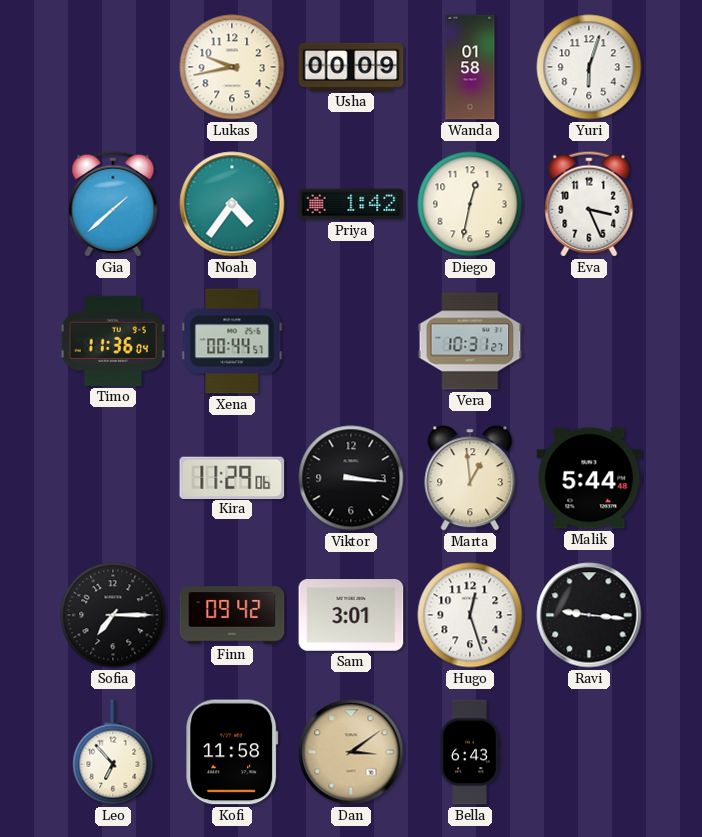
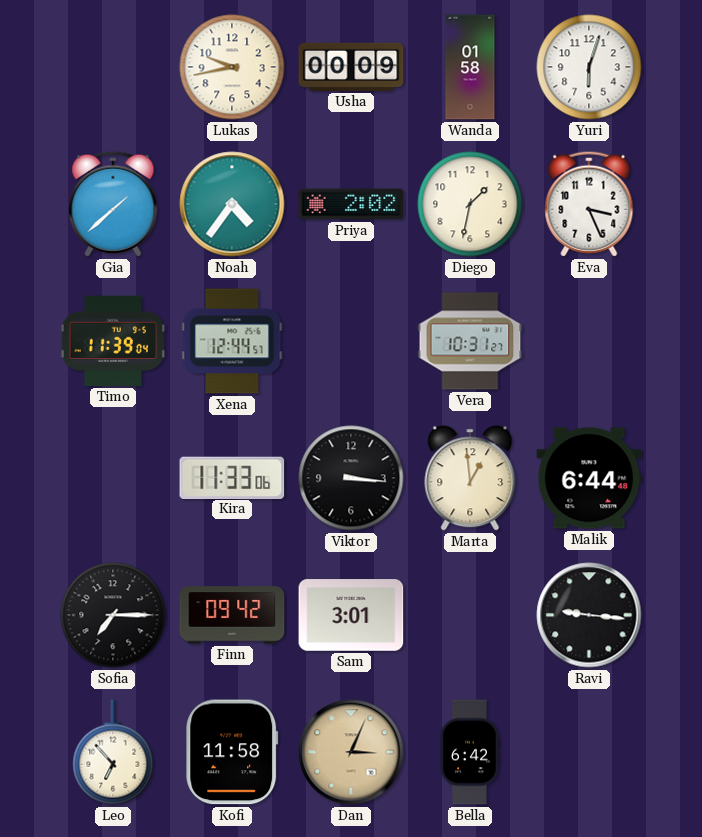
Priya: 1:42 -> 2:02
Diego: 12:32 -> 1:32
Timo: 11:36 -> 11:39
Xena: 00:44 -> 12:44
Kira: 11:29 -> 11:33
Malik: 5:44 -> 6:44
Hugo: 12:27 -> none
Dan: 3:09 -> 3:04
Bella: 6:43 -> 6:42
